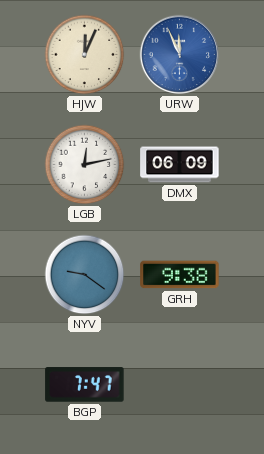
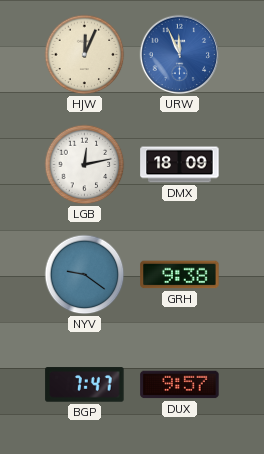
DMX: 06:09 -> 18:09
DUX: none -> 9:57
